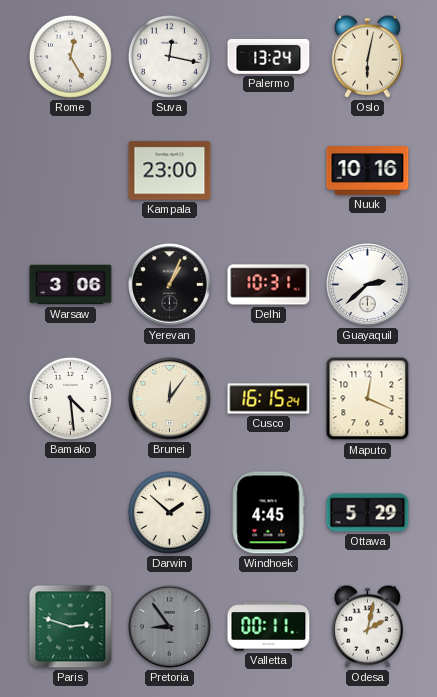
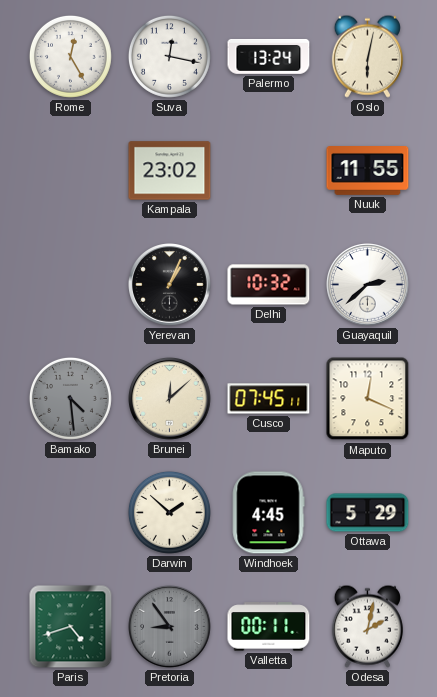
Kampala: 23:00 -> 23:02
Nuuk: 10:16 -> 11:55
Warsaw: 3:06 -> none
Delhi: 10:31 -> 10:32
Bamako dial: white -> grey
Brunei: 12:06 -> 12:08
Cusco: 16:15 -> 07:45
Paris: 2:48 -> 4:42
